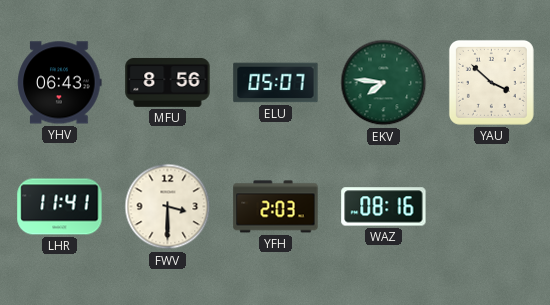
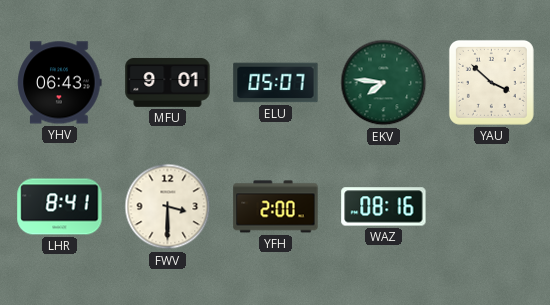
MFU: 8:56 -> 9:01
LHR: 11:41 -> 8:41
YFH: 2:03 -> 2:00
